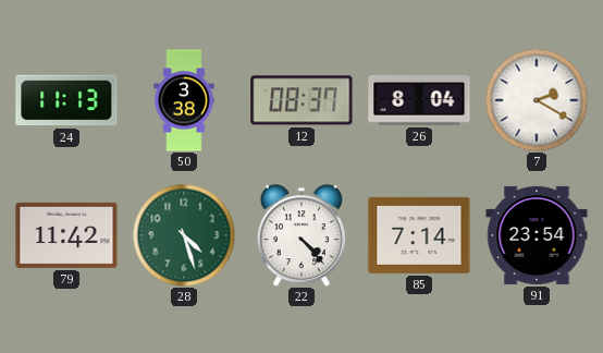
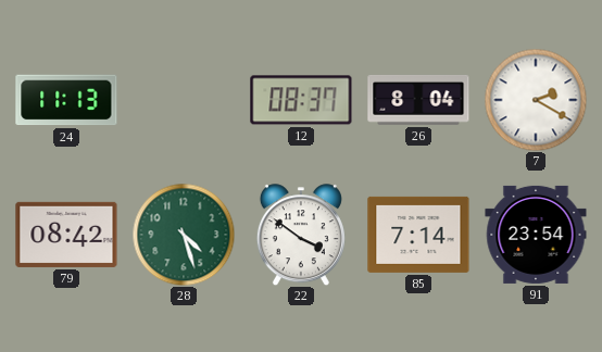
50: 3:38 -> none
79: 11:42 -> 08:42
22: 4:23 -> 3:51
